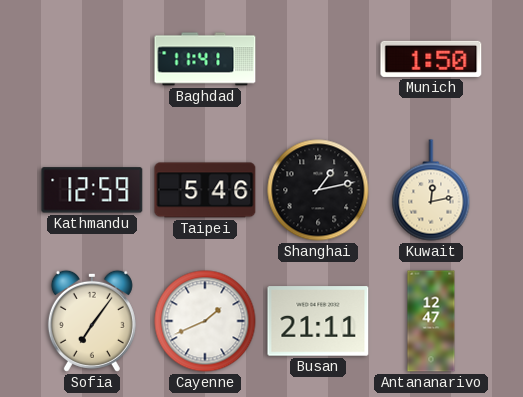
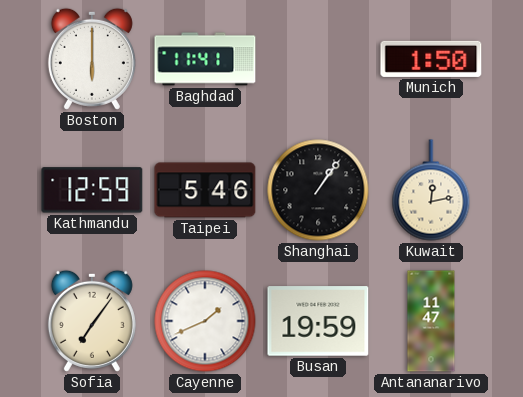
Boston: none -> 6:00
Shanghai: 1:13 -> 1:06
Busan: 21:11 -> 19:59
Antananarivo: 12:47 -> 11:47
